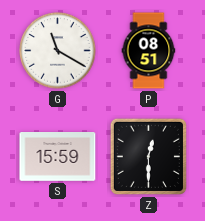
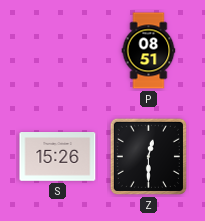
G: 11:20 -> none
S: 15:59 -> 15:26
